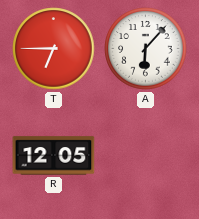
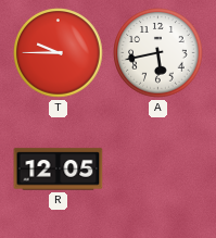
T: 6:45 -> 9:45
A: 6:07 -> 5:43
